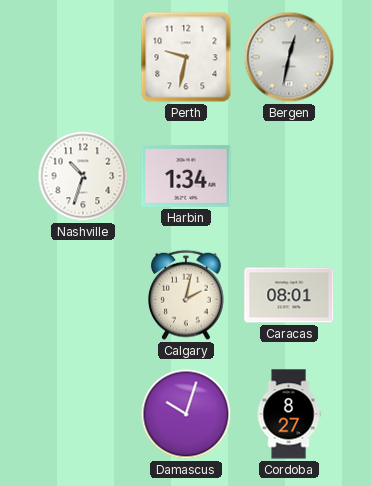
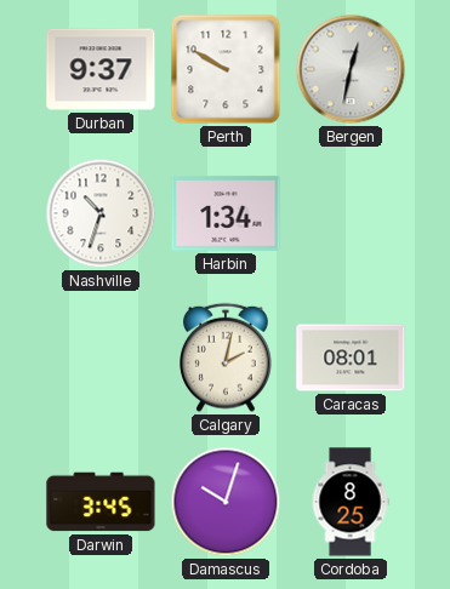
Durban: none -> 9:37
Perth: 9:32 -> 9:50
Darwin: none -> 3:45
Cordoba: 8:27 -> 8:25
